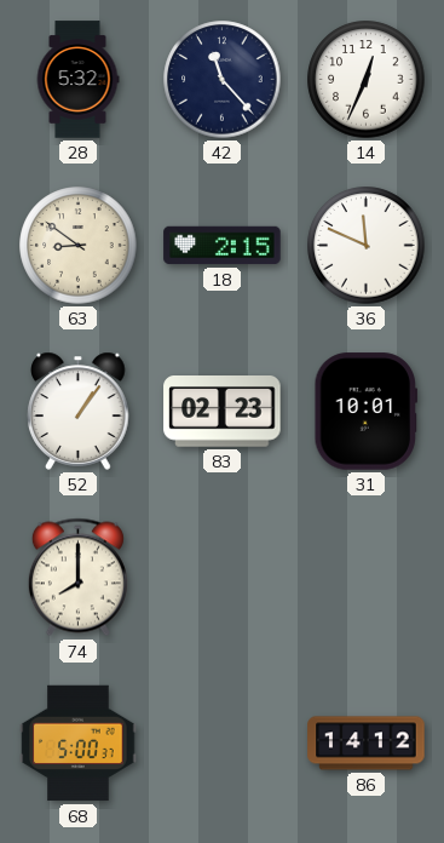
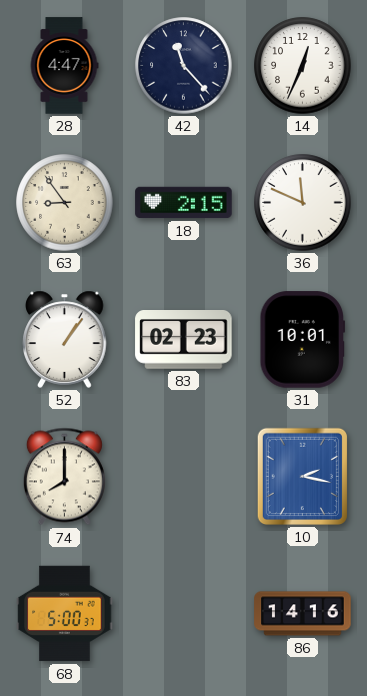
28: 5:32 -> 4:47
63: 8:51 -> 8:54
10: none -> 2:17
86: 14:12 -> 14:16
